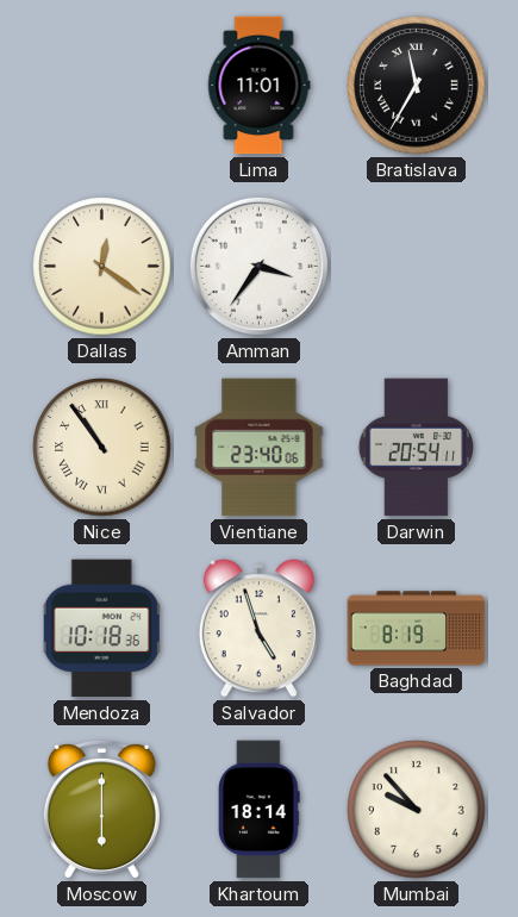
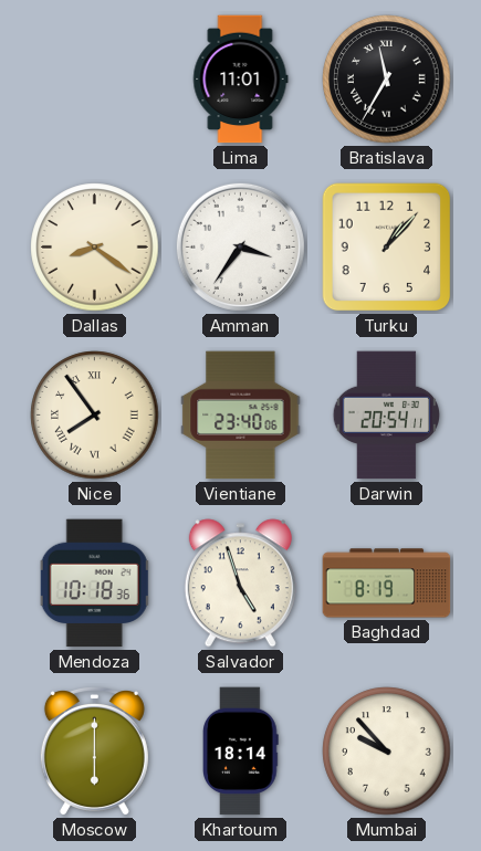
Dallas: 12:21 -> 8:21
Turku: none -> 1:07
Nice: 10:54 -> 7:54
